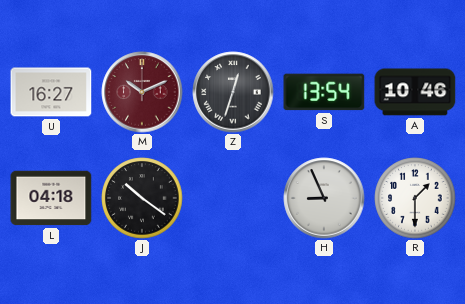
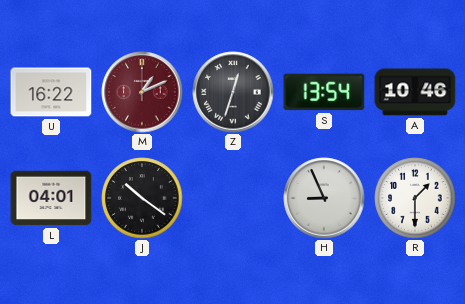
U: 16:27 -> 16:22
M: 10:11 -> 1:11
L: 04:18 -> 04:01
